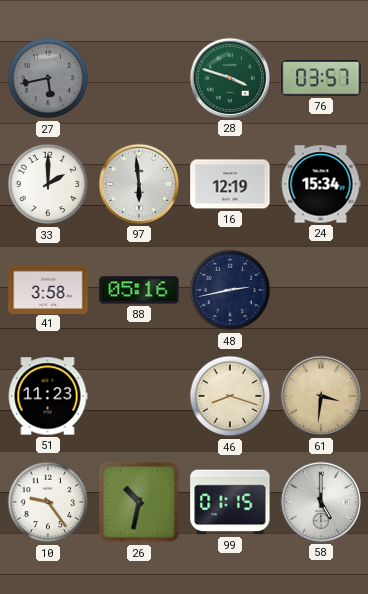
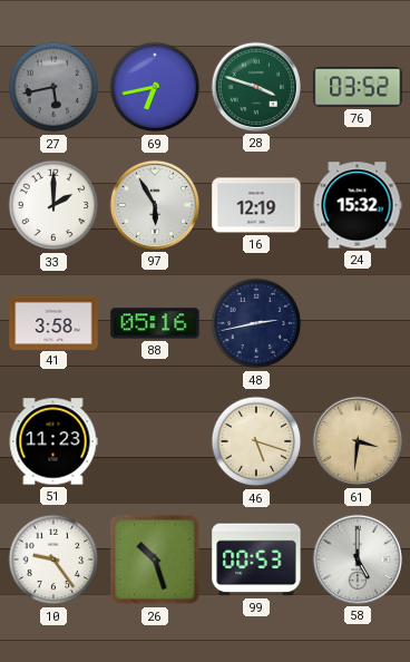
69: none -> 6:43
76: 03:57 -> 03:52
97: 5:59 -> 5:55
24: 15:34 -> 15:32
46: 8:18 -> 5:18
26: 10:32 -> 10:27
99: 01:15 -> 00:53
